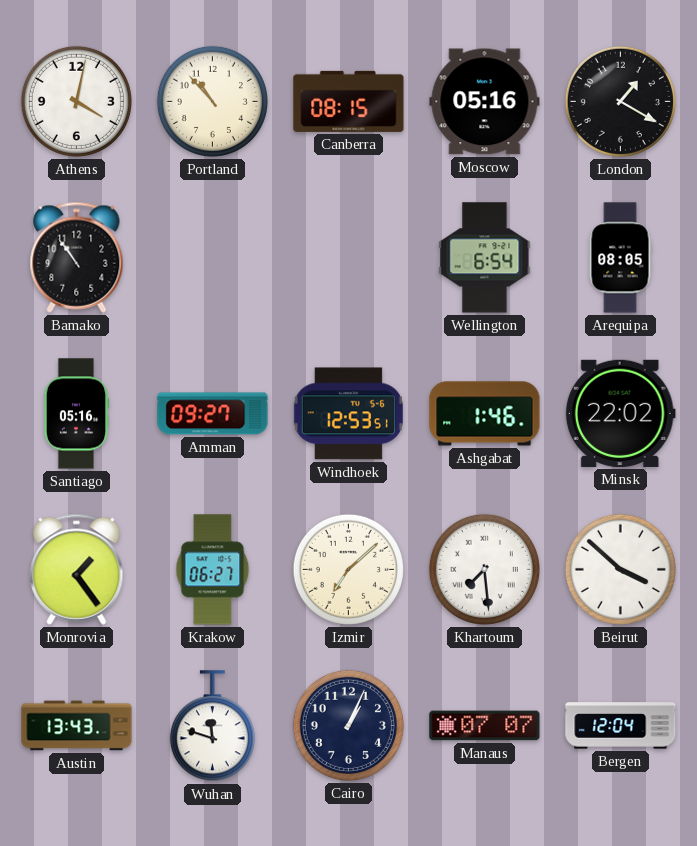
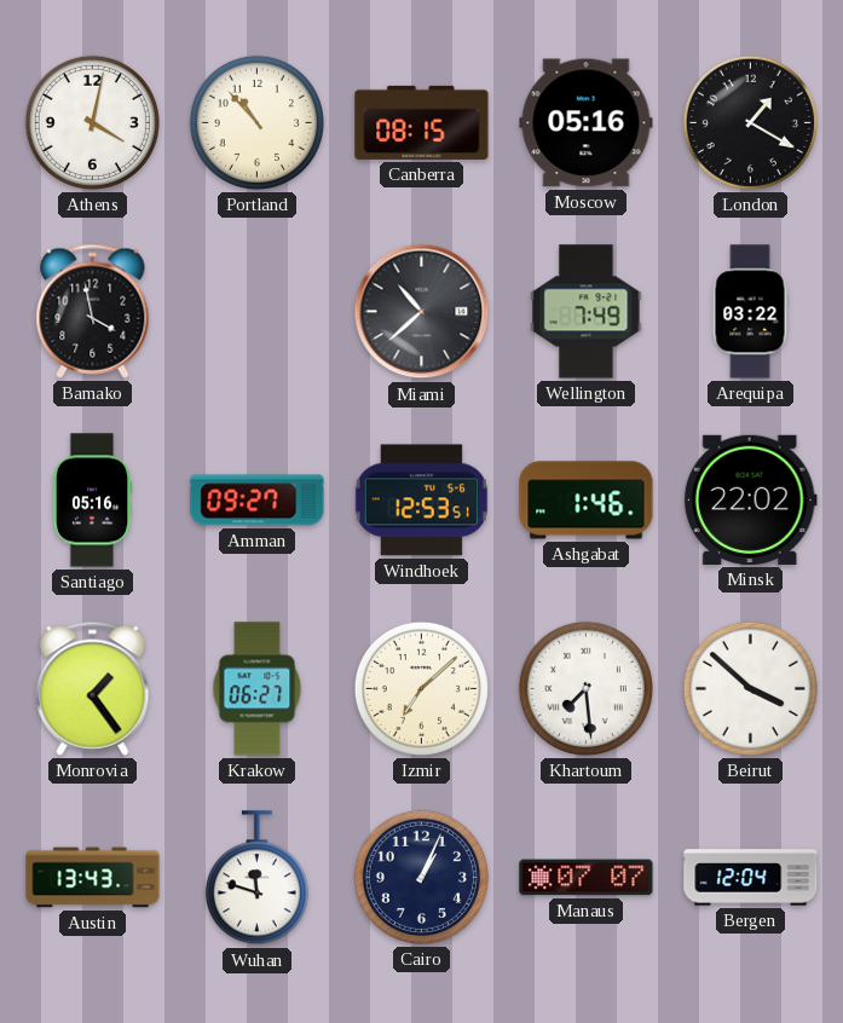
Bamako: 10:54 -> 3:58
Miami: none -> 10:38
Wellington: 6:54 -> 7:49
Arequipa: 08:05 -> 03:22
